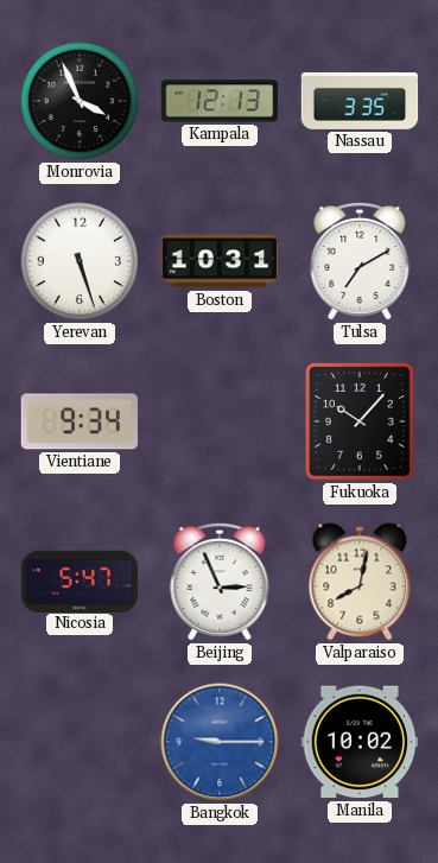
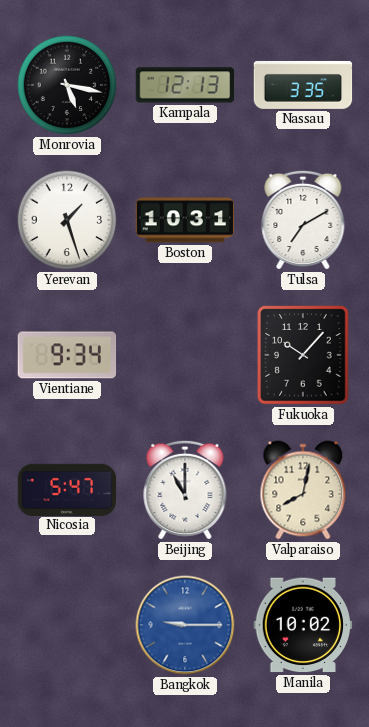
Monrovia: 3:56 -> 5:17
Yerevan: 5:27 -> 1:27
Beijing: 2:56 -> 11:00
